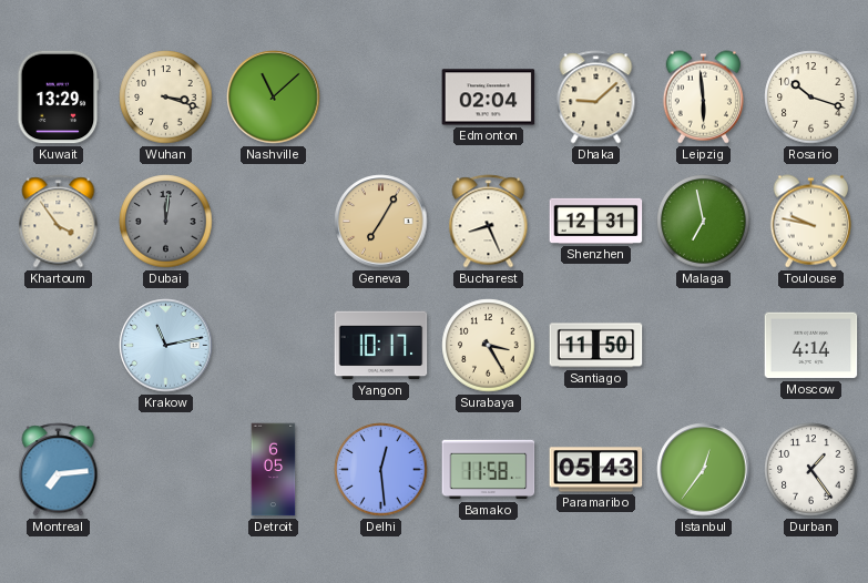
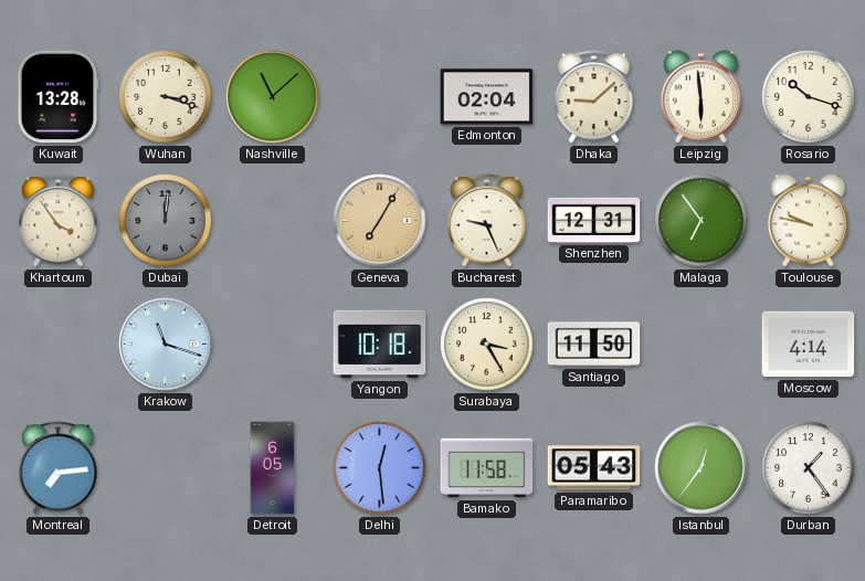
Kuwait: 13:29 -> 13:28
Bucharest: 8:26 -> 9:26
Malaga: 6:58 -> 6:54
Krakow: 11:13 -> 11:18
Yangon: 10:17 -> 10:18
